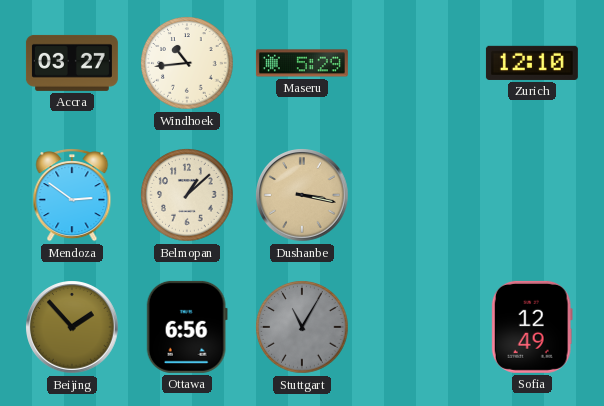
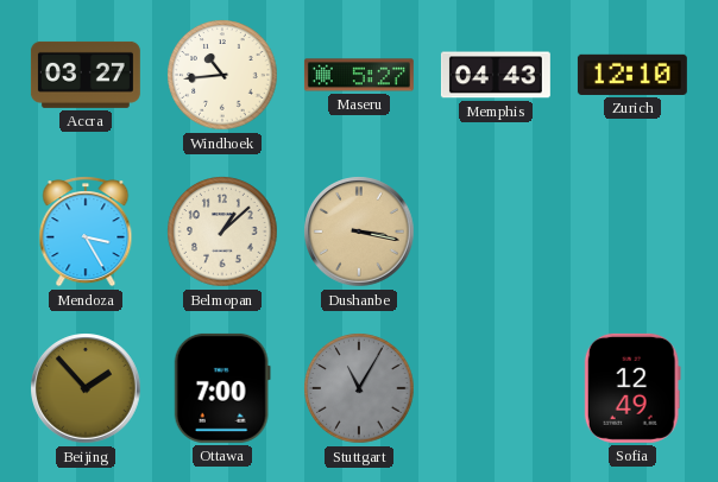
Maseru: 5:29 -> 5:27
Memphis: none -> 04:43
Mendoza: 2:51 -> 3:25
Ottawa: 6:56 -> 7:00
